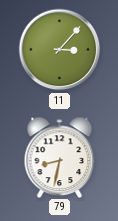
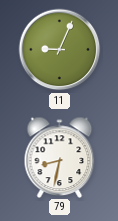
11: 3:07 -> 9:04
